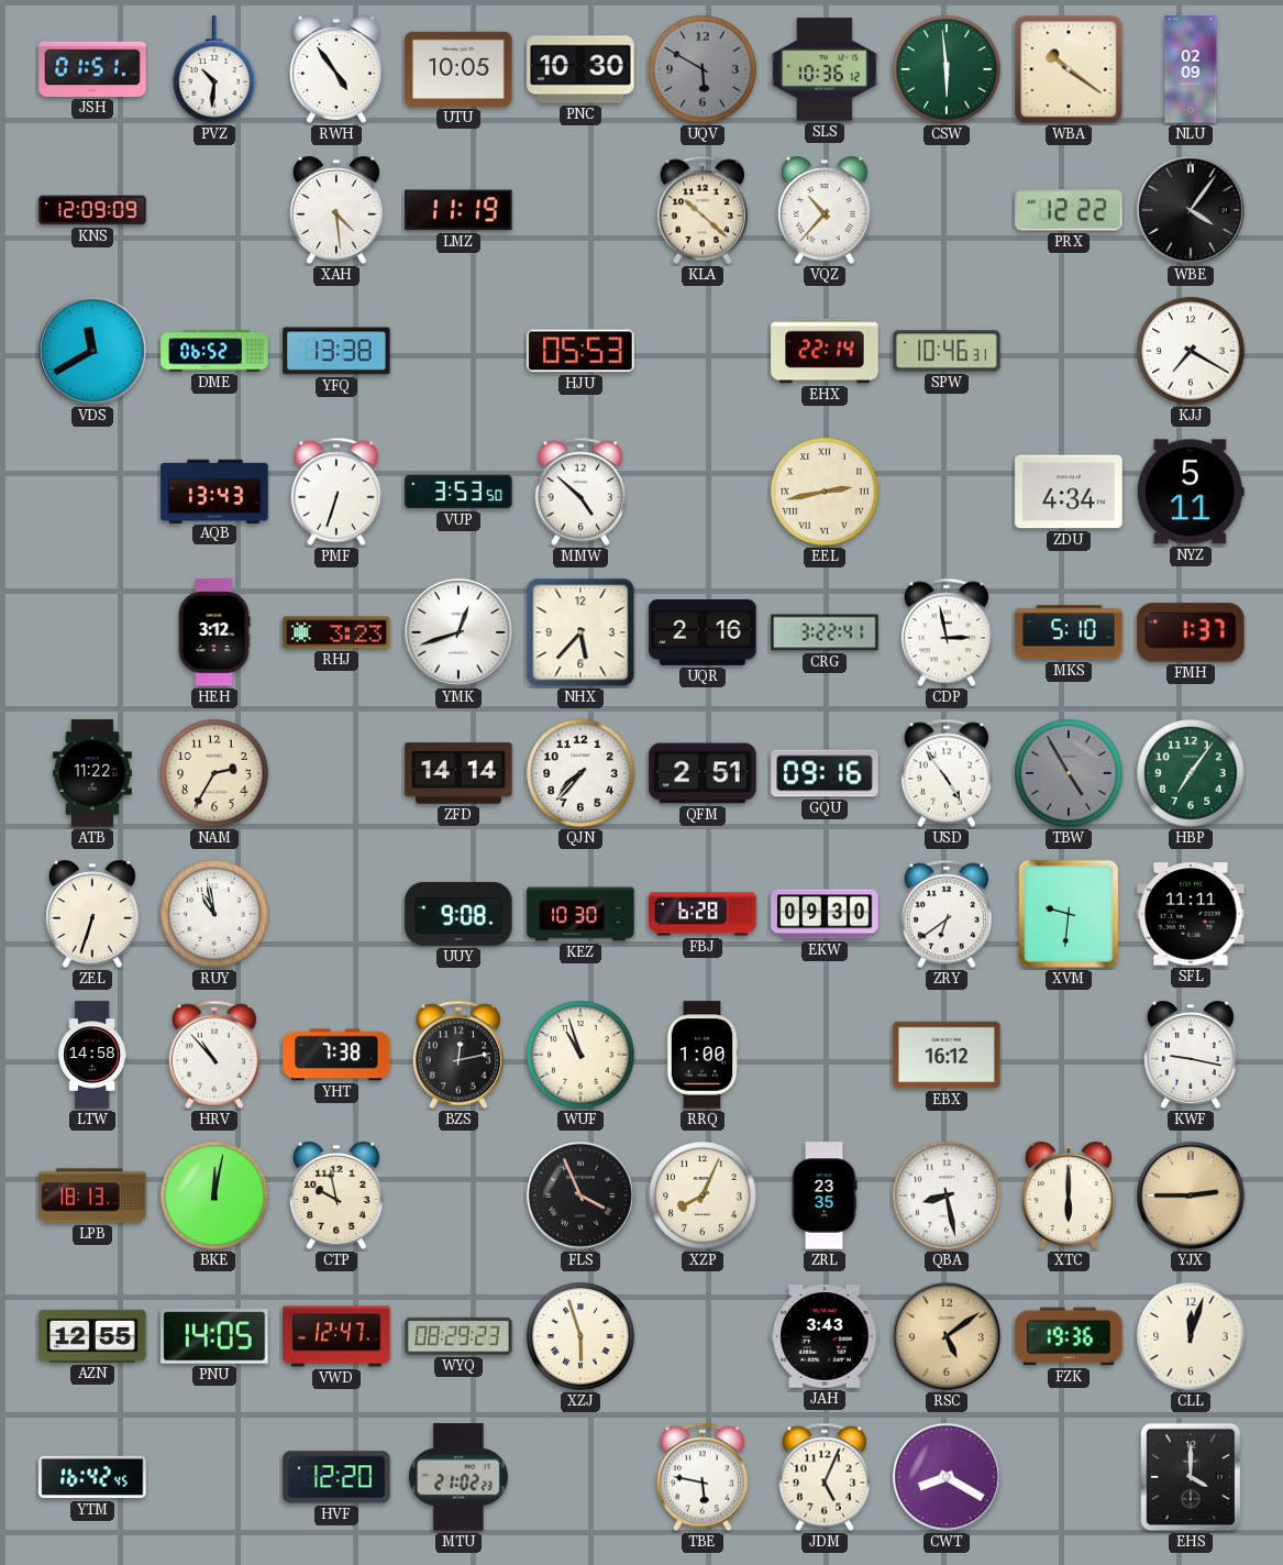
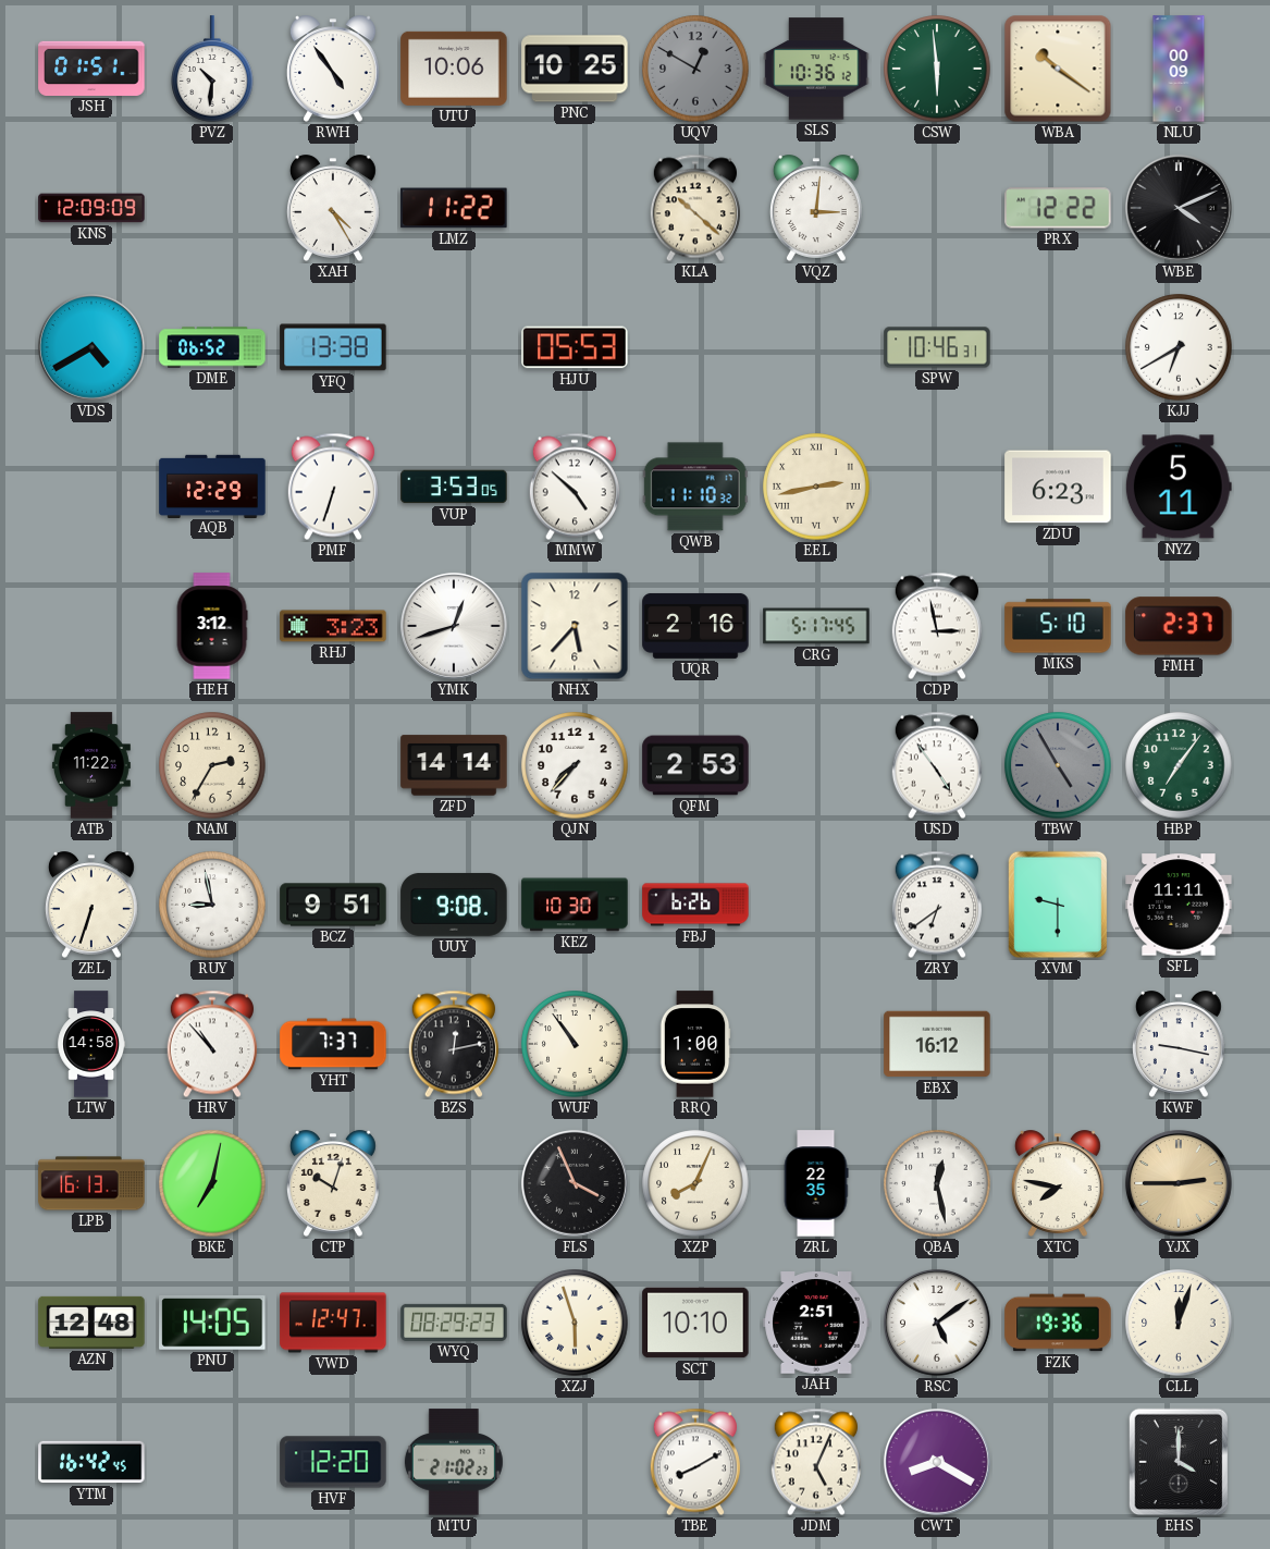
UTU: 10:05 -> 10:06
PNC: 10:30 -> 10:25
UQV: 5:50 -> 12:50
NLU: 02:09 -> 00:09
XAH: 4:29 -> 4:25
LMZ: 11:19 -> 11:22
VQZ: 10:37 -> 3:01
WBE: 4:06 -> 4:11
VDS: 11:40 -> 4:40
EHX: 22:14 -> none
KJJ: 7:20 -> 6:40
AQB: 13:43 -> 12:29
VUP: 3:53:50 -> 3:53:05
QWB: none -> 11:10
ZDU: 4:34 -> 6:23
CRG: 3:22 -> 5:17
FMH: 1:37 -> 2:37
QFM: 2:51 -> 2:53
GQU: 09:16 -> none
RUY: 10:58 -> 8:58
BCZ: none -> 9:51
FBJ: 6:28 -> 6:26
EKW: 09:30 -> none
XVM: 9:31 -> 9:30
YHT: 7:38 -> 7:37
WUF: 10:57 -> 10:54
LPB: 18:13 -> 16:13
BKE: 12:02 -> 7:02
CTP: 9:58 -> 10:03
ZRL: 23:35 -> 22:35
QBA: 8:28 -> 12:28
XTC: 6:00 -> 7:47
AZN: 12:55 -> 12:48
SCT: none -> 10:10
JAH: 3:43 -> 2:51
RSC dial: champagne -> white
TBE: 5:47 -> 8:10
